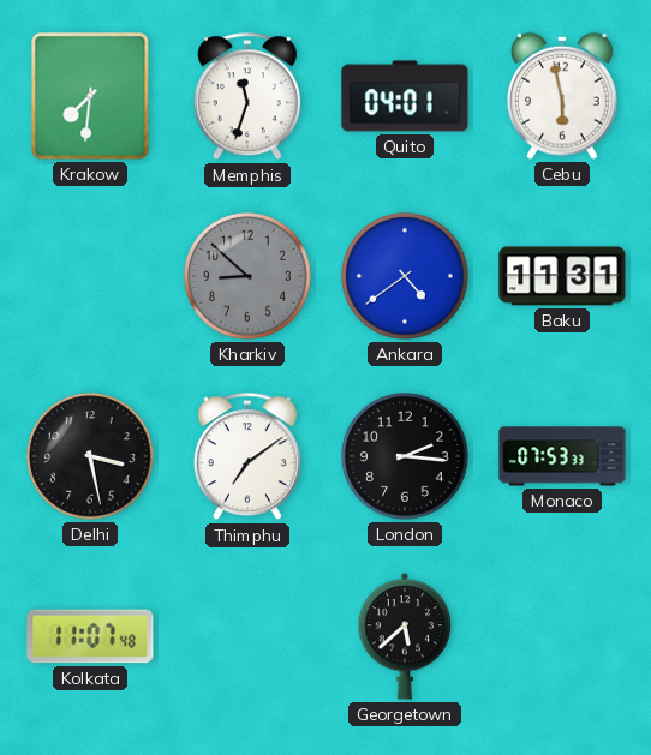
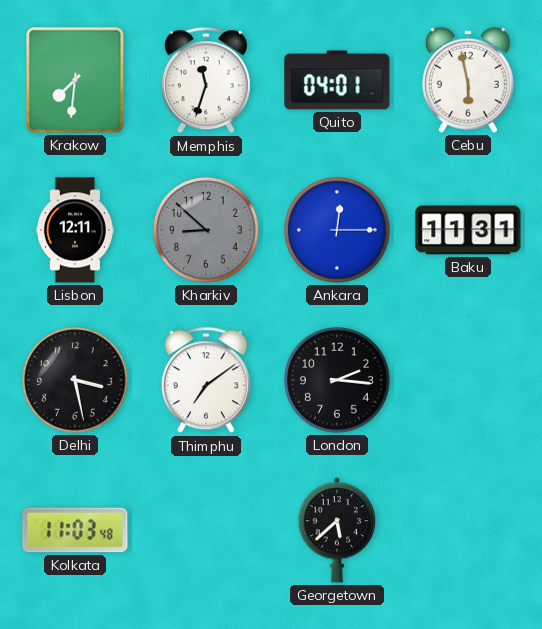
Lisbon: none -> 12:11
Ankara: 4:39 -> 12:15
Monaco: 07:53 -> none
Kolkata: 11:07 -> 11:03
